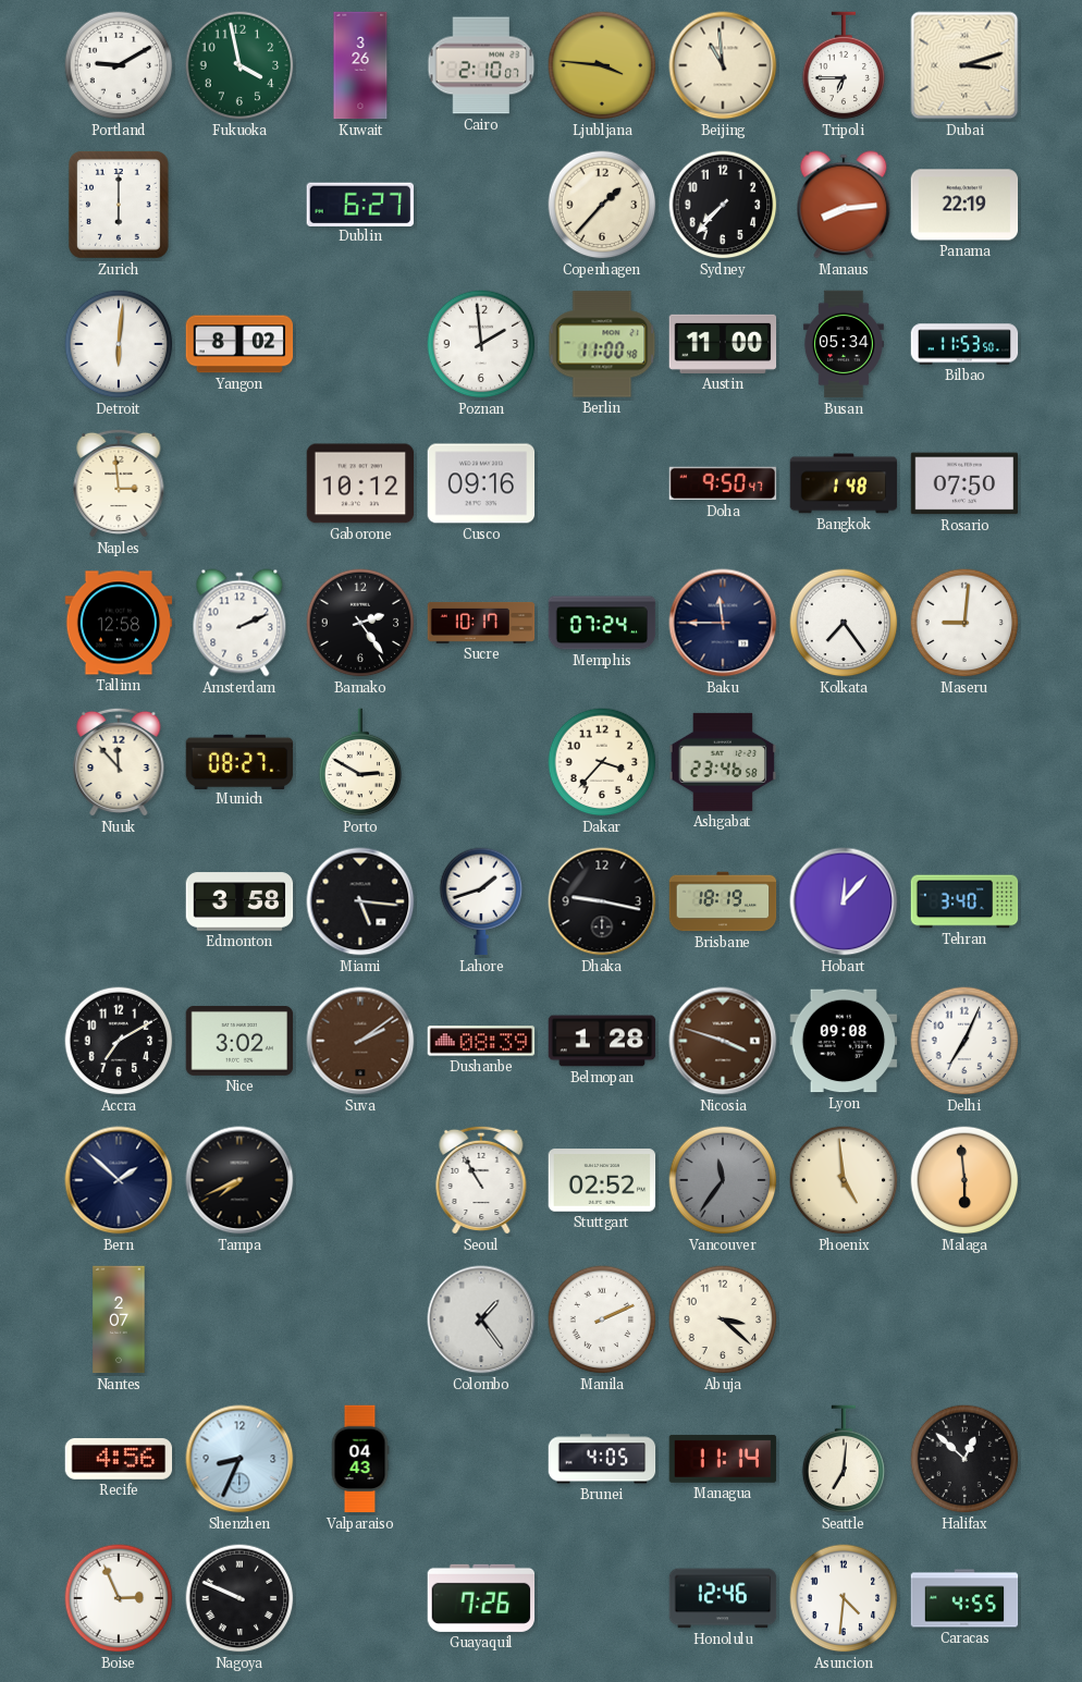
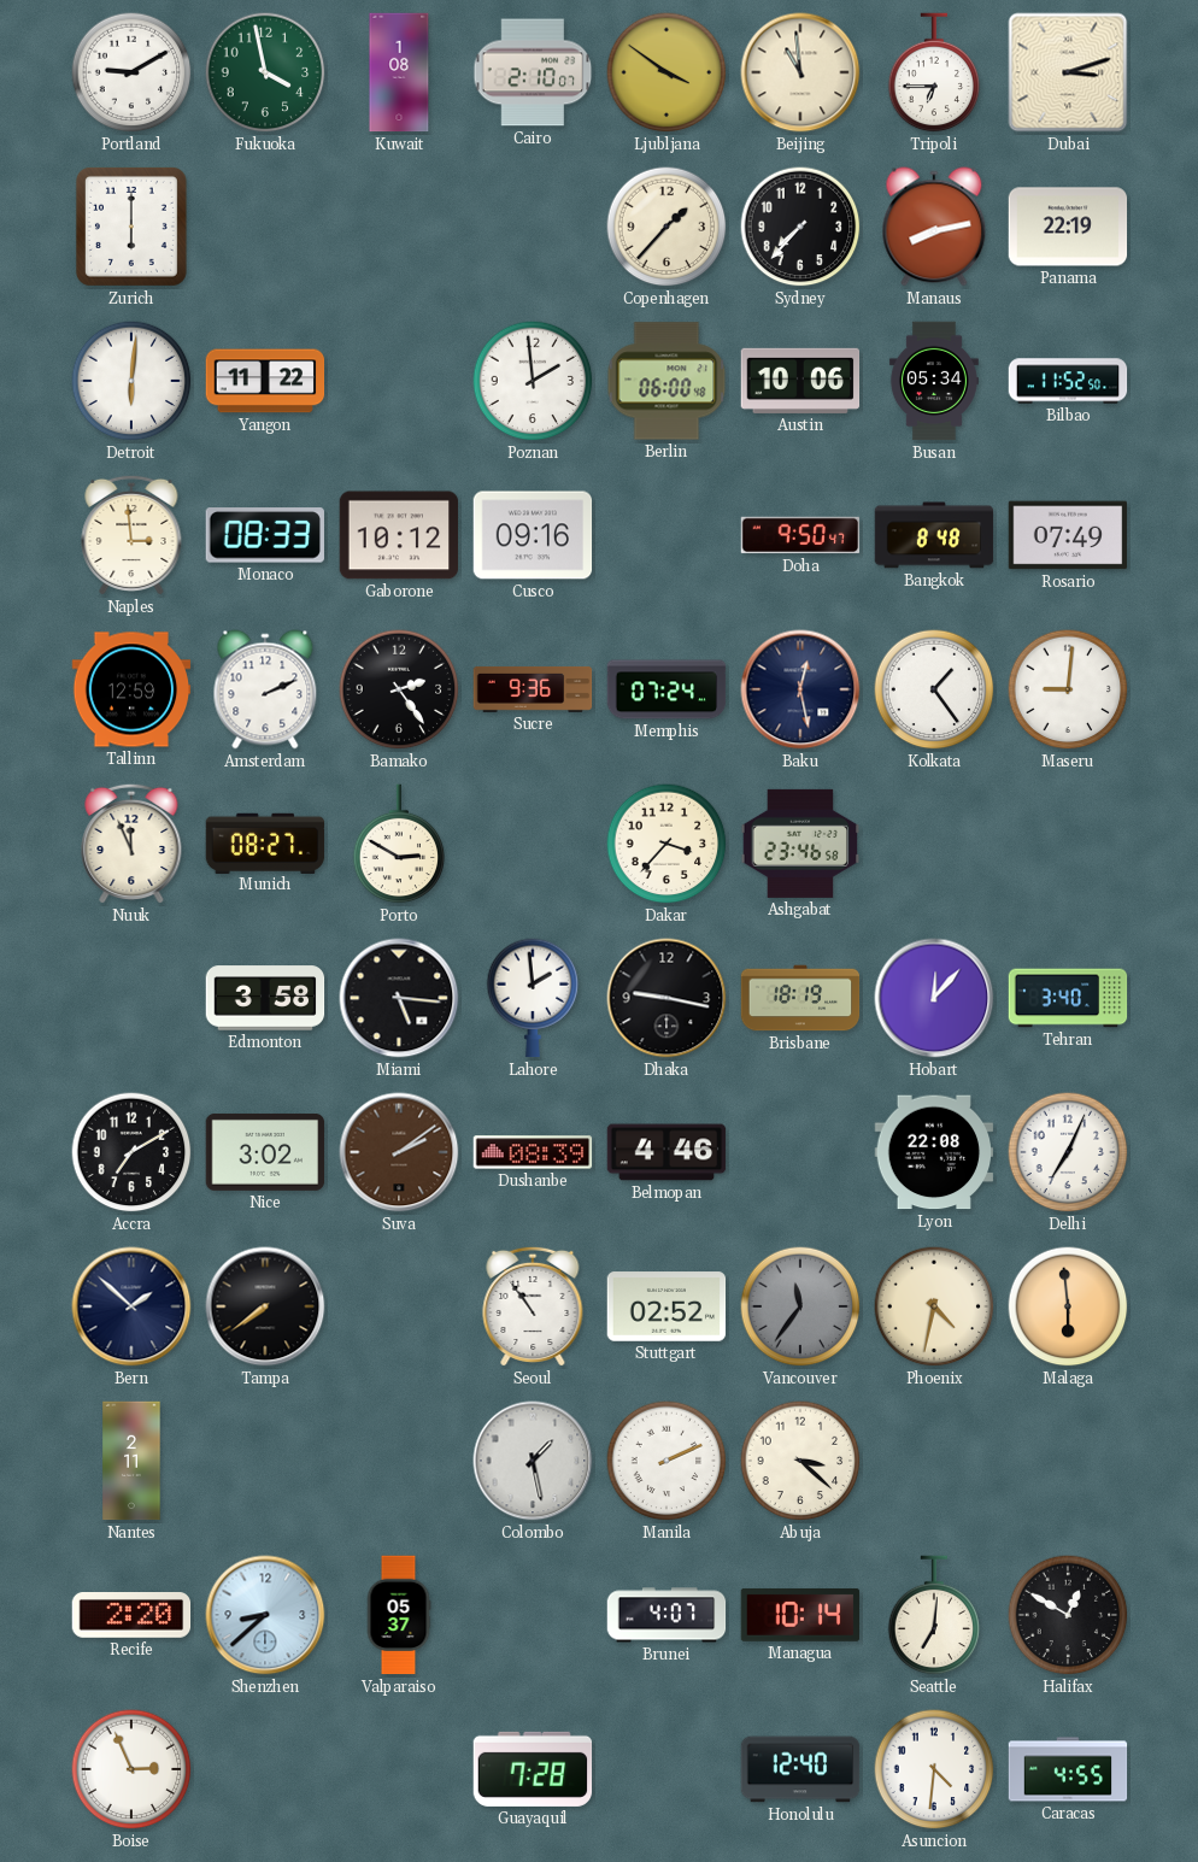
Kuwait: 3:26 -> 1:08
Ljubljana: 3:46 -> 3:51
Dublin: 6:27 -> none
Manaus: 8:14 -> 8:13
Yangon: 8:02 -> 11:22
Berlin: 11:00 -> 06:00
Austin: 11:00 -> 10:06
Bilbao: 11:53 -> 11:52
Monaco: none -> 08:33
Bangkok: 1:48 -> 8:48
Rosario: 07:50 -> 07:49
Tallinn: 12:58 -> 12:59
Sucre: 10:17 -> 9:36
Baku: 11:45 -> 12:28
Kolkata: 7:24 -> 1:24
Nuuk: 11:53 -> 11:56
Lahore: 1:42 -> 1:59
Belmopan: 1:28 -> 4:46
Nicosia: 3:48 -> none
Lyon: 09:08 -> 22:08
Tampa: 7:41 -> 7:39
Seoul: 10:55 -> 10:54
Phoenix: 4:59 -> 4:32
Nantes: 2:07 -> 2:11
Colombo: 1:24 -> 1:28
Recife: 4:56 -> 2:20
Shenzhen: 8:34 -> 8:38
Valparaiso: 04:43 -> 05:37
Brunei: 4:05 -> 4:07
Managua: 11:14 -> 10:14
Halifax: 12:52 -> 12:50
Nagoya: 9:49 -> none
Guayaquil: 7:26 -> 7:28
Honolulu: 12:46 -> 12:40
